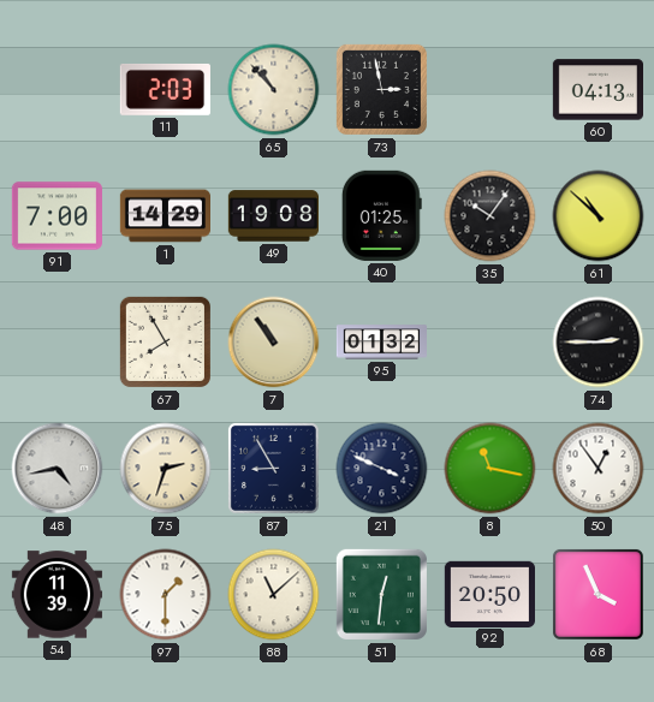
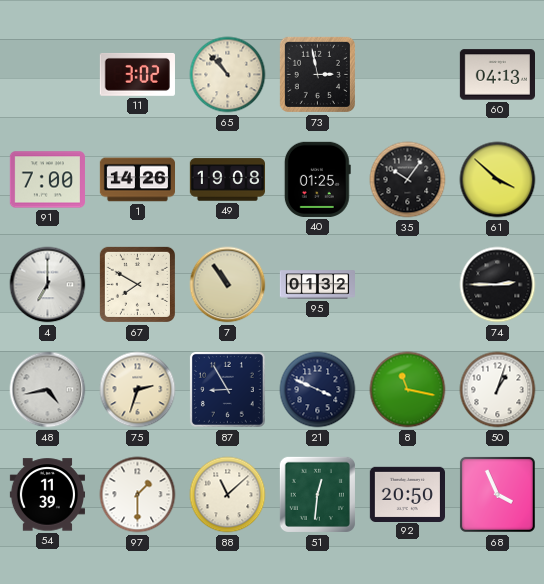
11: 2:03 -> 3:02
1: 14:29 -> 14:26
61: 10:52 -> 3:52
4: none -> 7:00
67: 7:55 -> 7:50
50: 12:54 -> 1:03
